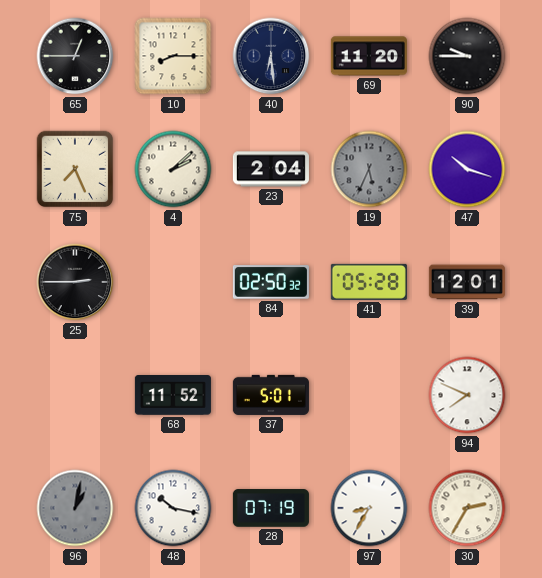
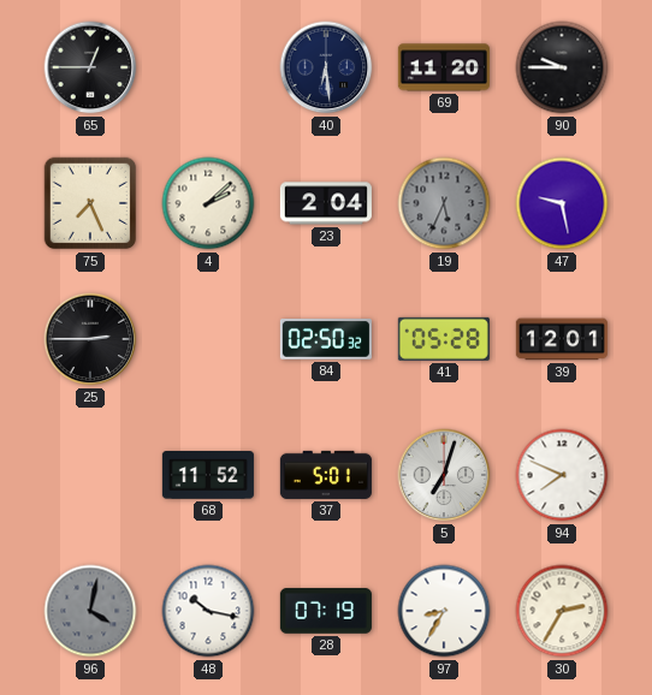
10: 8:15 -> none
47: 10:18 -> 9:28
5: none -> 7:03
96: 1:02 -> 4:02
